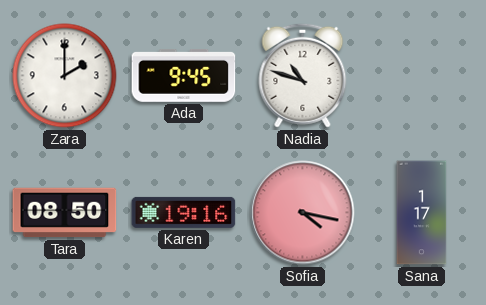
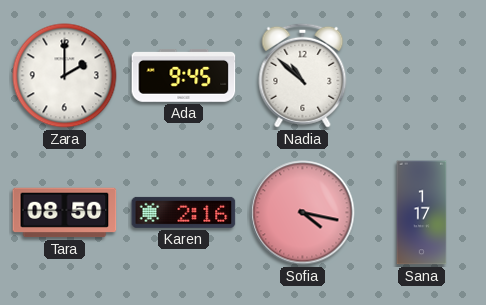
Nadia: 10:48 -> 10:52
Karen: 19:16 -> 2:16
